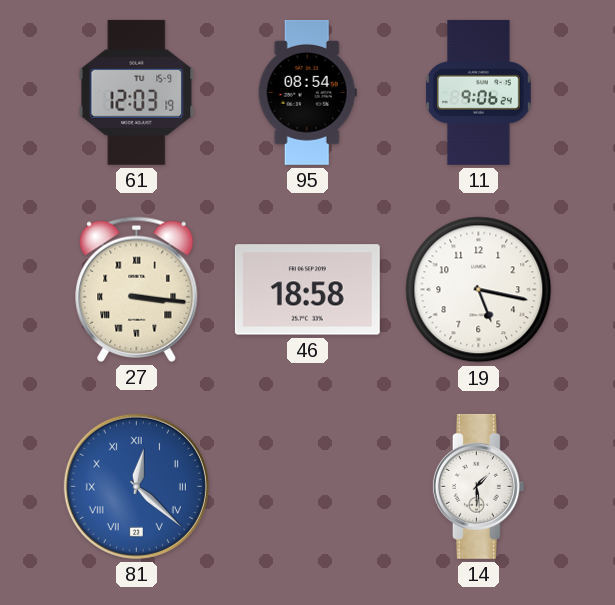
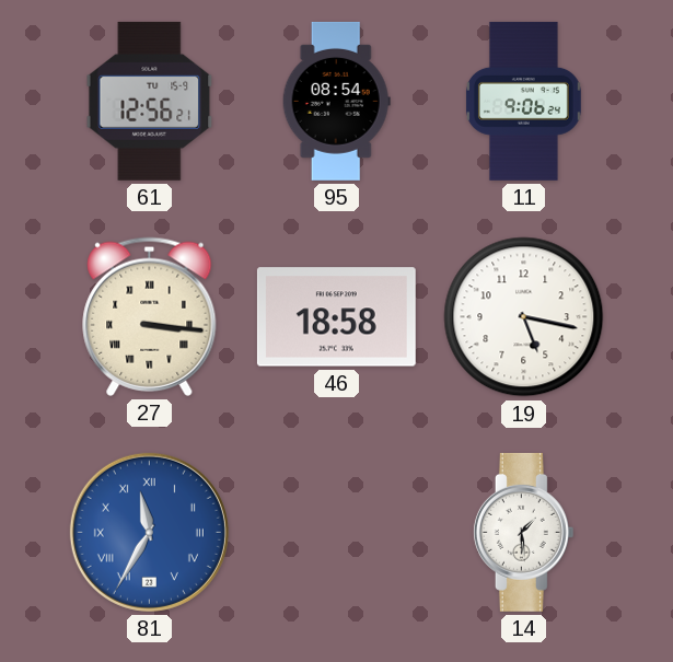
61: 12:03 -> 12:56
81: 12:22 -> 11:35
